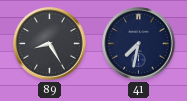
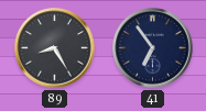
41: 7:32 -> 6:54
